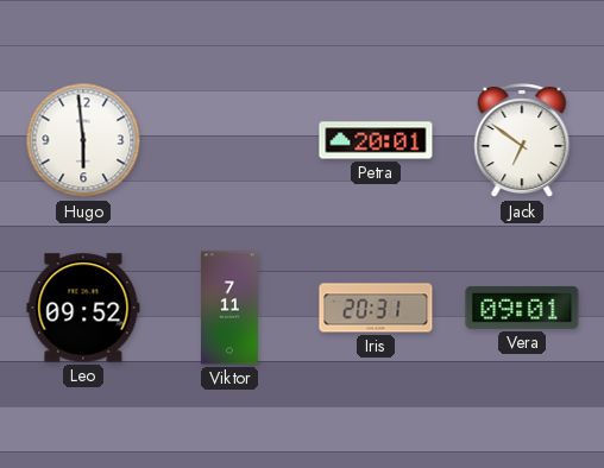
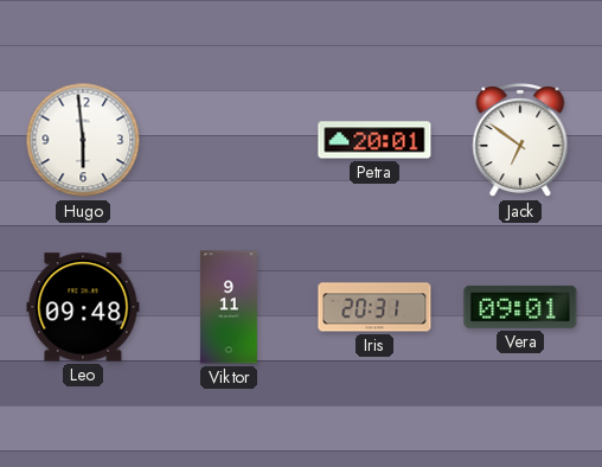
Leo: 09:52 -> 09:48
Viktor: 7:11 -> 9:11
